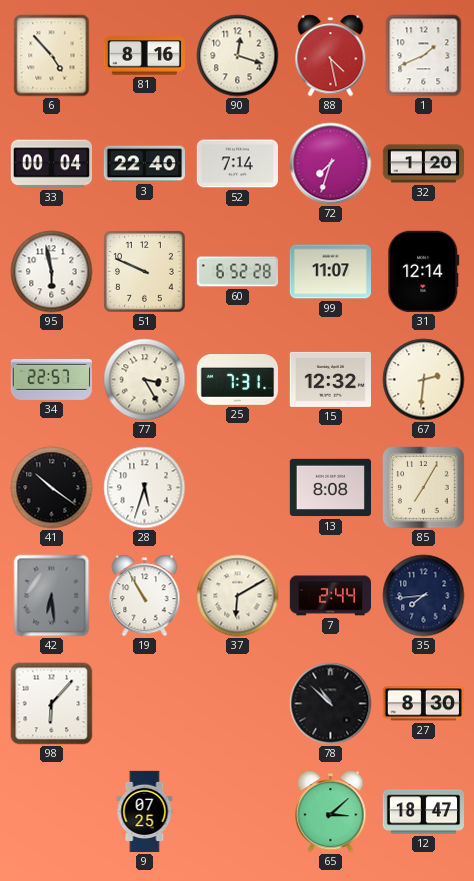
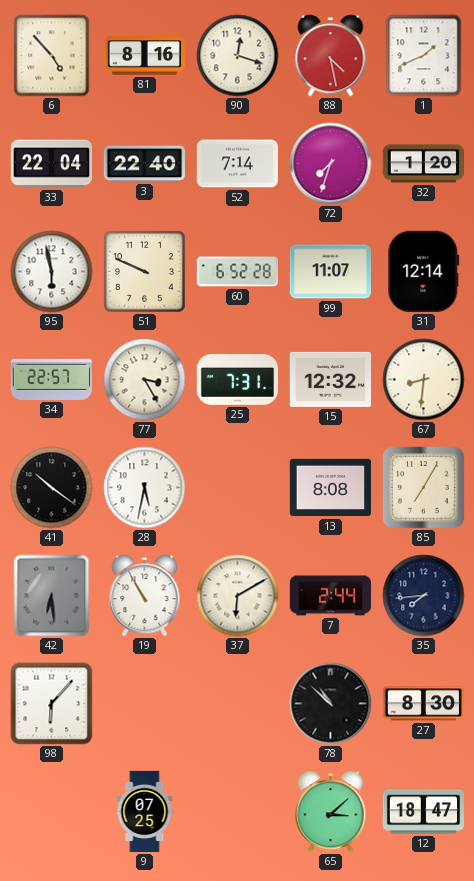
33: 00:04 -> 22:04
67: 2:31 -> 8:31
28: 5:33 -> 5:32
